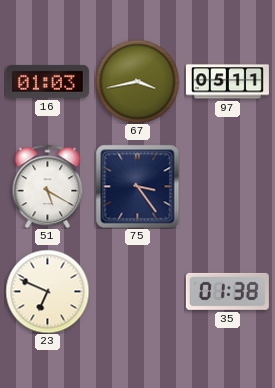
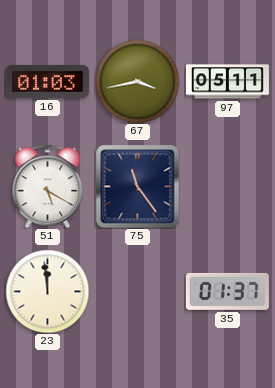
75: 3:24 -> 11:24
23: 6:49 -> 11:59
35: 01:38 -> 01:37
